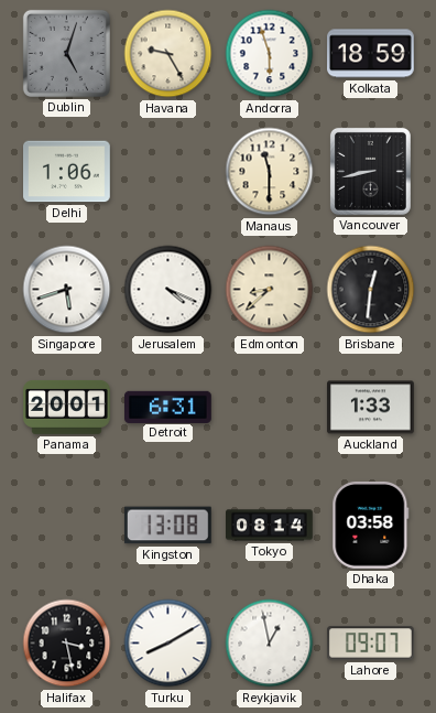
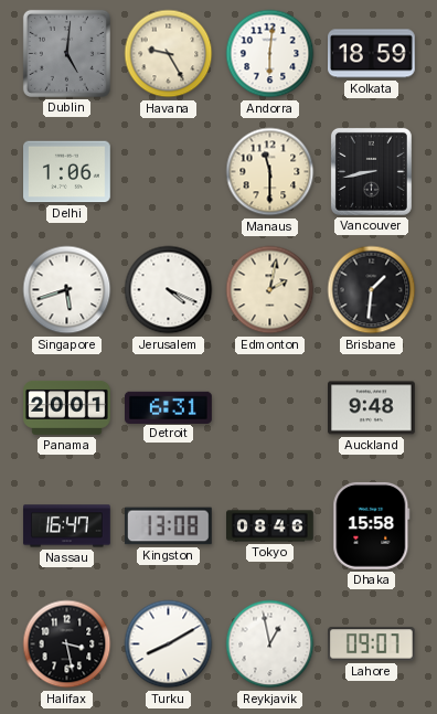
Dublin: 5:03 -> 5:01
Andorra: 5:57 -> 6:01
Edmonton: 8:38 -> 2:02
Brisbane: 12:31 -> 1:31
Auckland: 1:33 -> 9:48
Nassau: none -> 16:47
Tokyo: 08:14 -> 08:46
Dhaka: 03:58 -> 15:58
